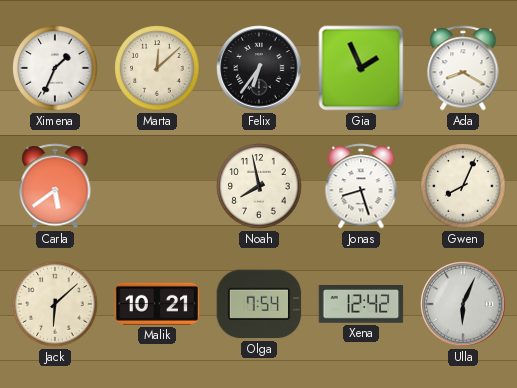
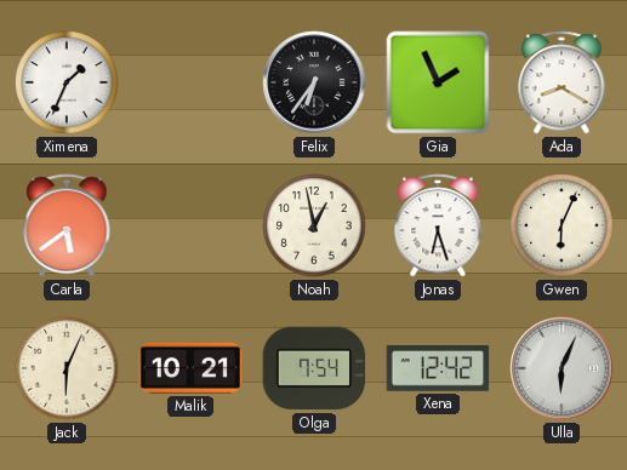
Marta: 12:08 -> none
Noah: 7:58 -> 12:58
Jonas: 8:27 -> 6:27
Gwen: 8:04 -> 6:04
Jack: 6:08 -> 6:04
